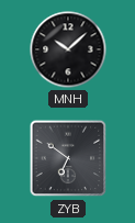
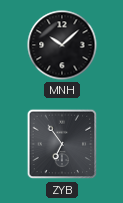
ZYB: 6:51 -> 6:54
